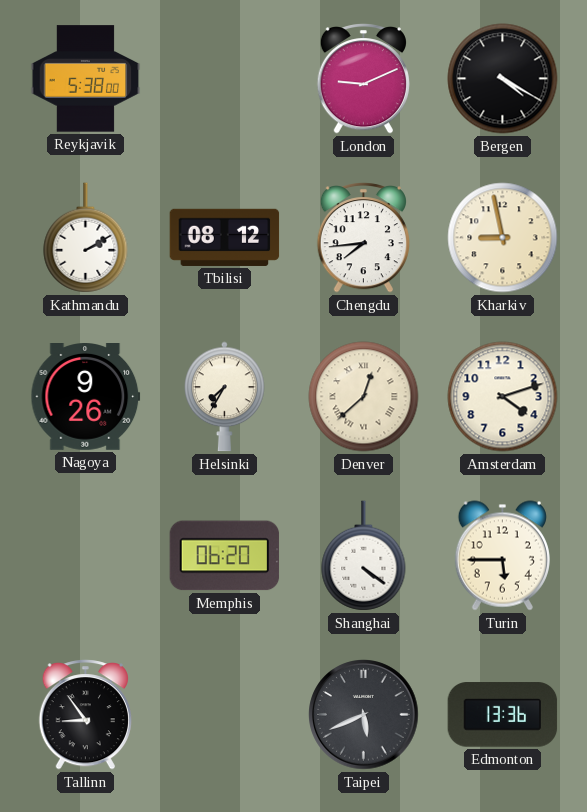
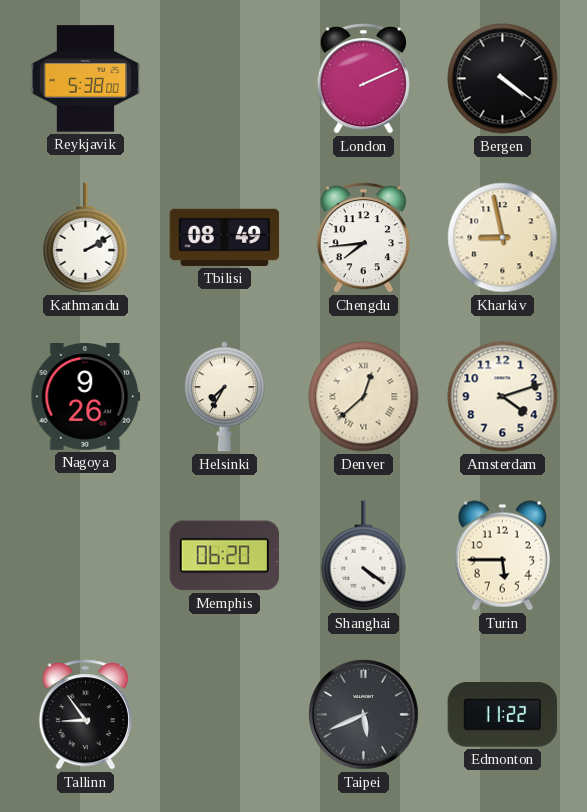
London: 9:11 -> 2:11
Bergen: 4:20 -> 4:21
Tbilisi: 08:12 -> 08:49
Edmonton: 13:36 -> 11:22
